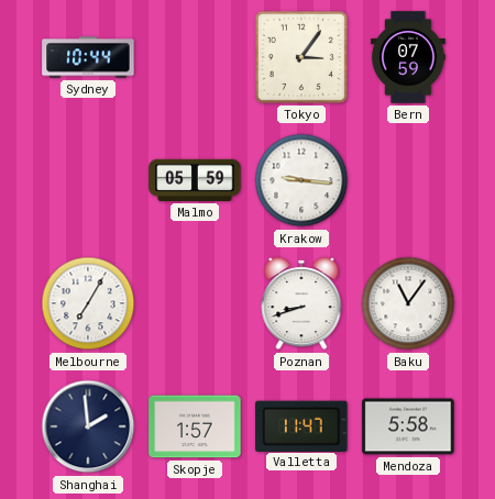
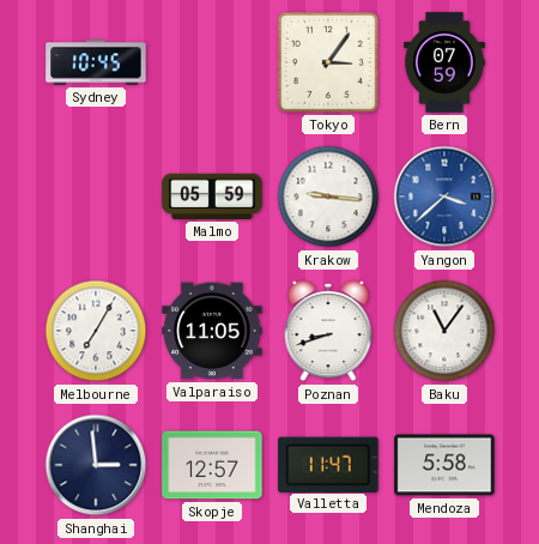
Sydney: 10:44 -> 10:45
Yangon: none -> 3:38
Valparaiso: none -> 11:05
Shanghai: 1:59 -> 2:59
Skopje: 1:57 -> 12:57
